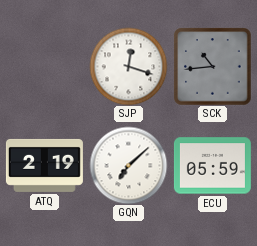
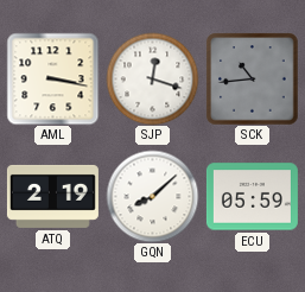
AML: none -> 3:17
GQN: 7:08 -> 8:08
